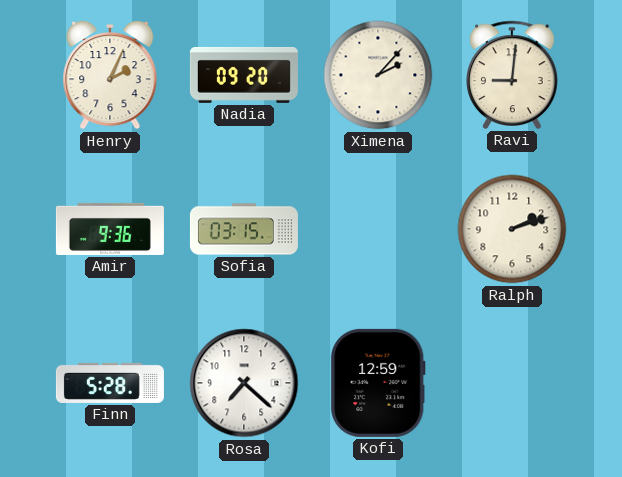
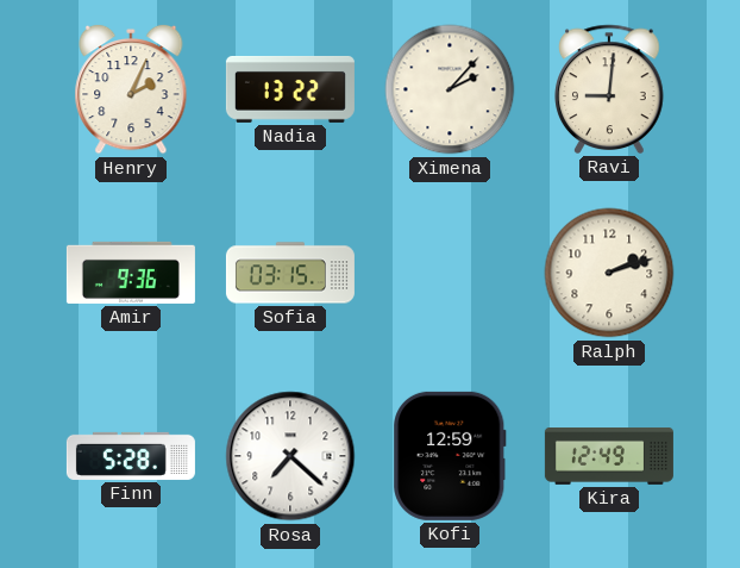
Nadia: 09:20 -> 13:22
Kira: none -> 12:49
